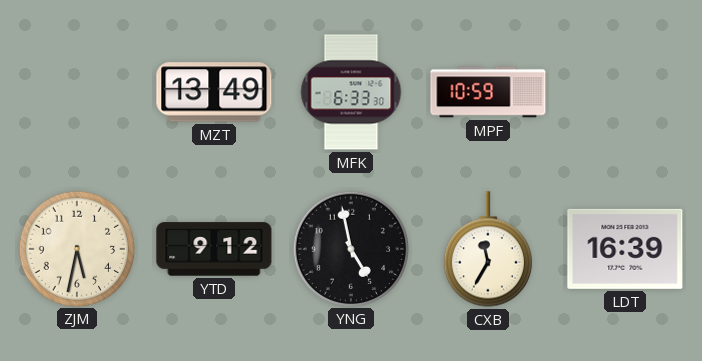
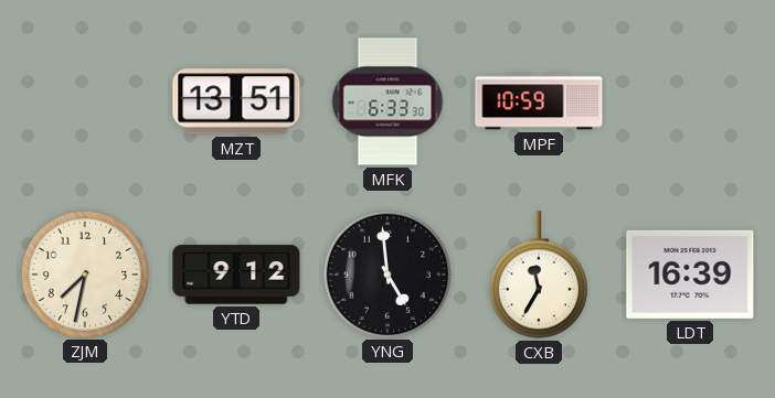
MZT: 13:49 -> 13:51
ZJM: 5:32 -> 7:32
YNG: 4:58 -> 4:59
